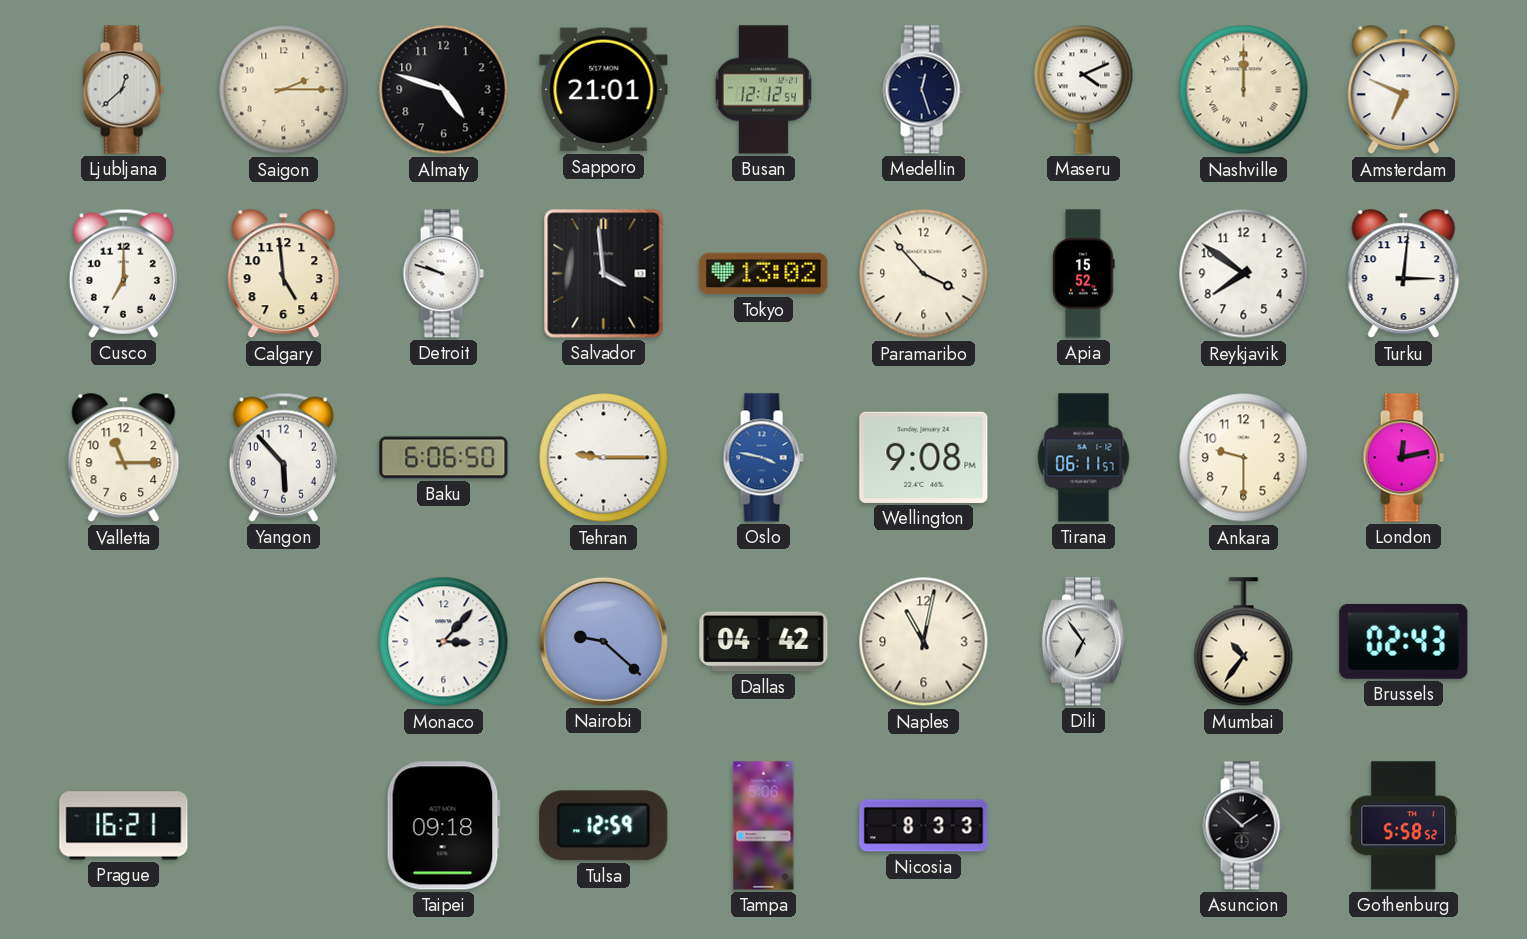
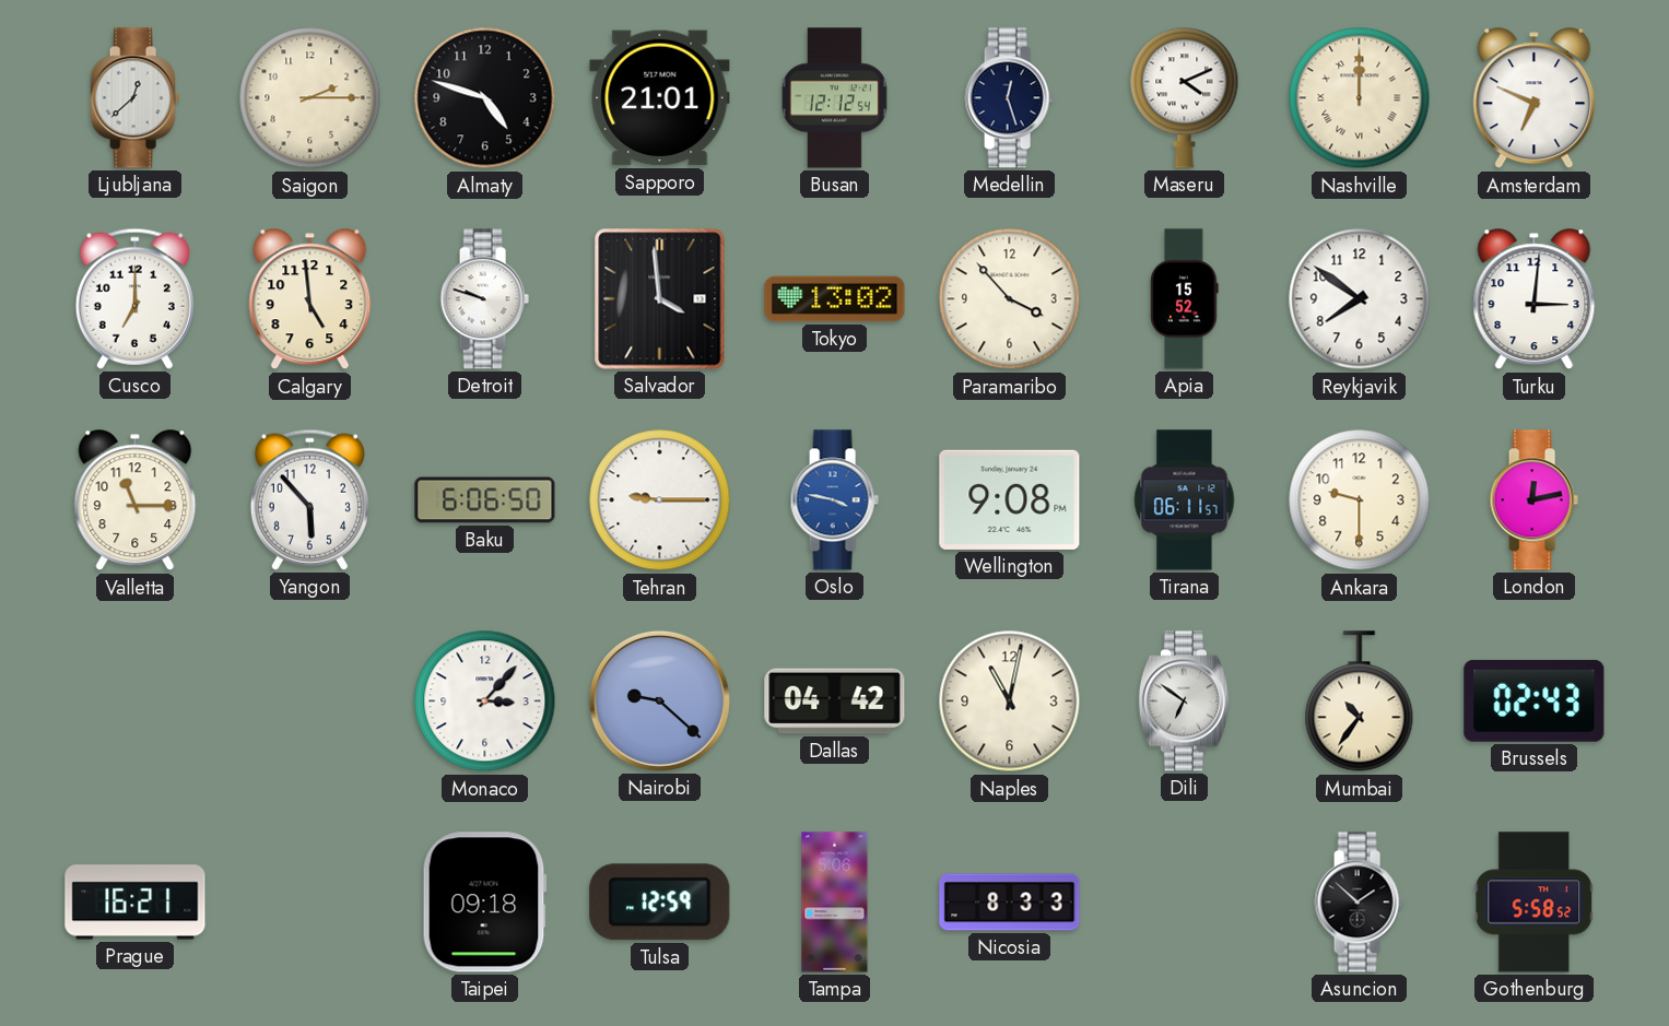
Dili: 6:54 -> 6:51
